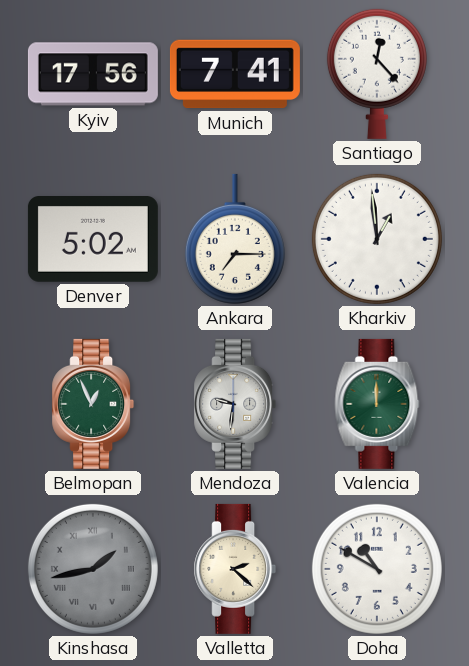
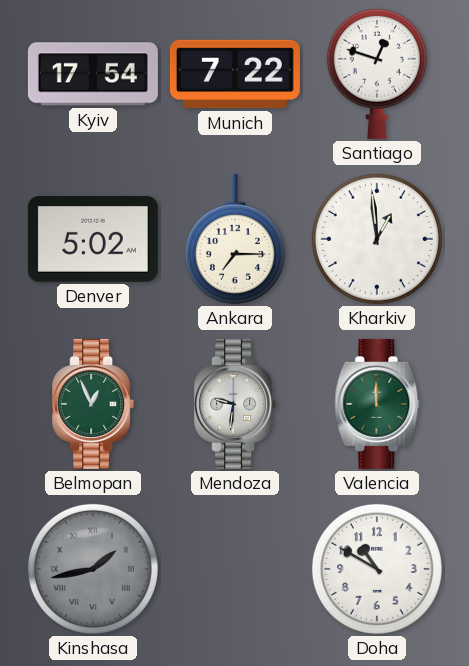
Kyiv: 17:56 -> 17:54
Munich: 7:41 -> 7:22
Santiago: 12:23 -> 12:48
Valletta: 2:22 -> none
